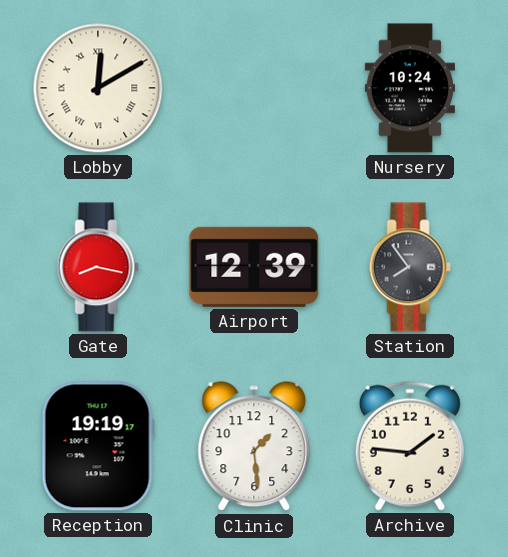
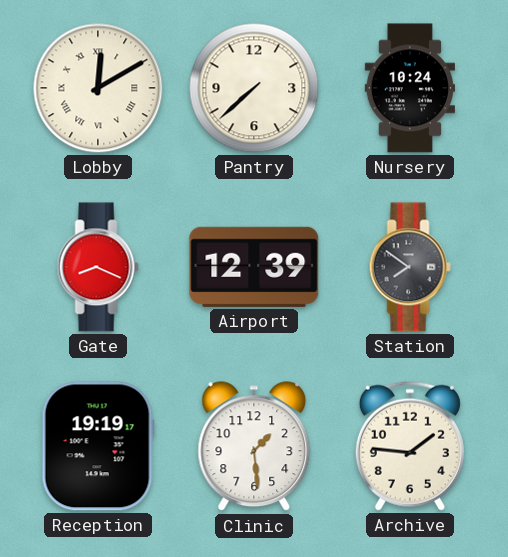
Pantry: none -> 7:38
Gate: 8:17 -> 8:19
Station: 7:54 -> 7:51
